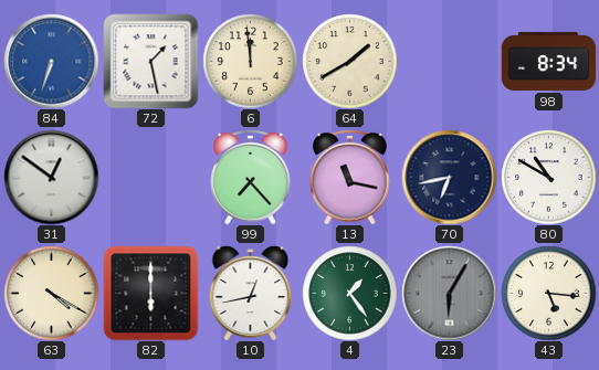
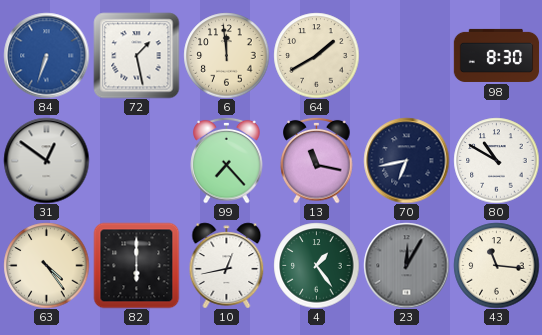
98: 8:34 -> 8:30
63: 4:20 -> 4:24
23: 6:05 -> 12:05
43: 5:16 -> 11:16
